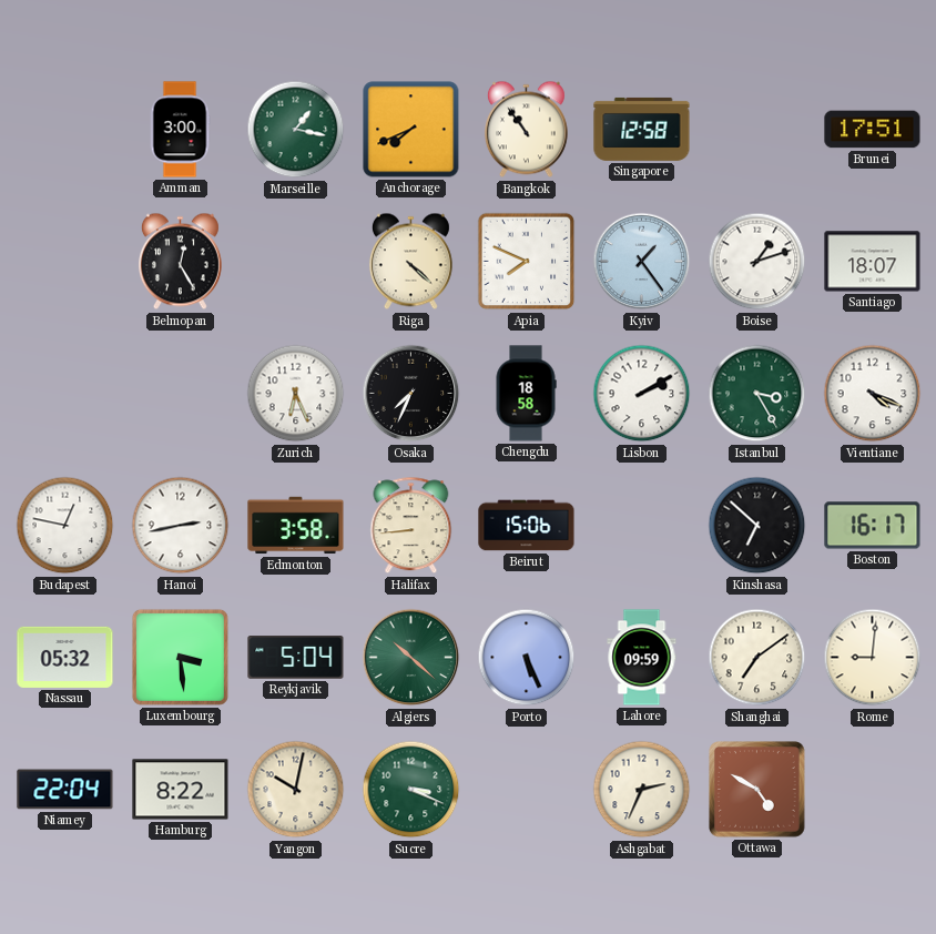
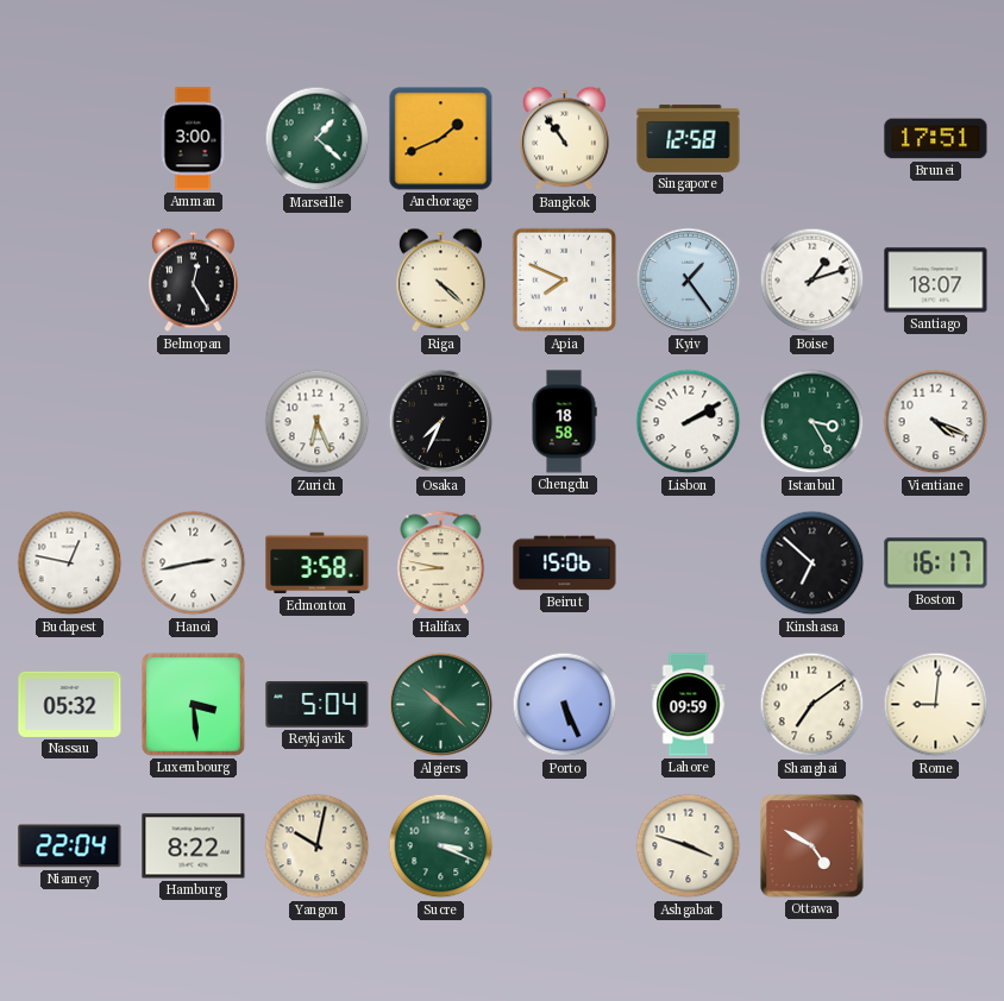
Marseille: 1:17 -> 1:22
Anchorage: 7:41 -> 1:41
Halifax: 8:44 -> 8:47
Ashgabat: 2:34 -> 3:48
